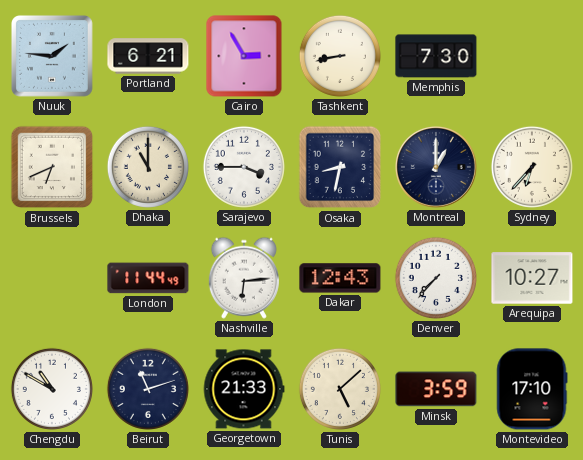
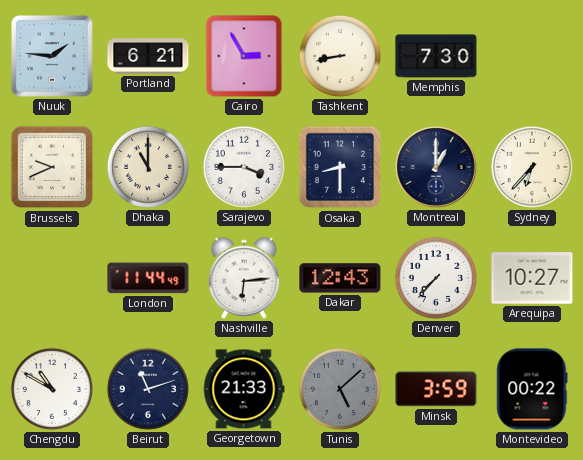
Brussels: 6:41 -> 9:41
Osaka: 8:32 -> 8:30
Tunis dial: cream -> grey
Montevideo: 17:10 -> 00:22
